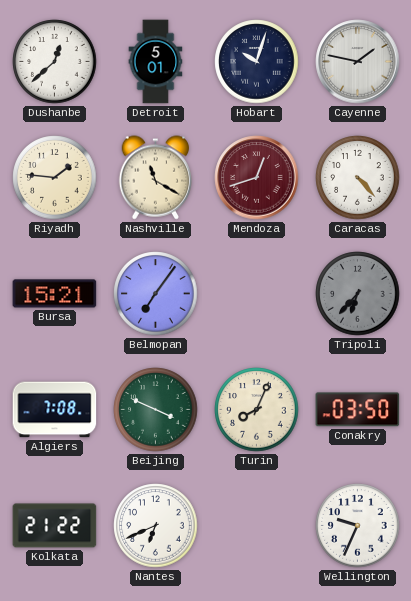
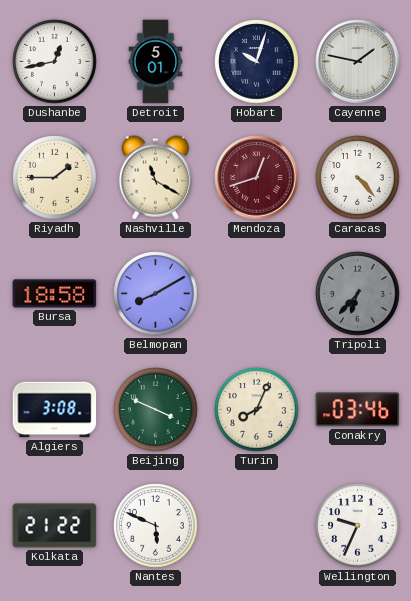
Dushanbe: 12:38 -> 12:43
Riyadh: 1:46 -> 1:45
Bursa: 15:21 -> 18:58
Belmopan: 7:06 -> 8:10
Algiers: 7:08 -> 3:08
Conakry: 03:50 -> 03:46
Nantes: 6:41 -> 5:49
